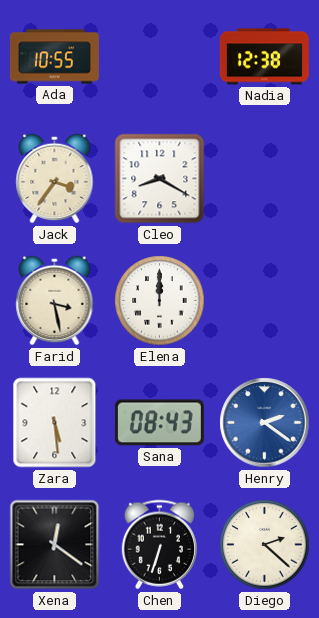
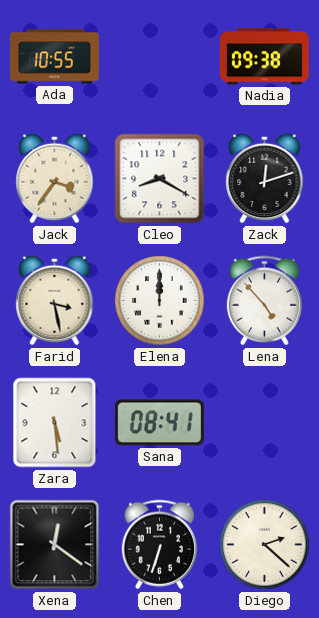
Nadia: 12:38 -> 09:38
Zack: none -> 12:12
Lena: none -> 4:53
Sana: 08:43 -> 08:41
Henry: 2:21 -> none
